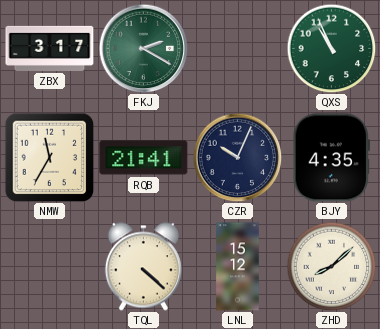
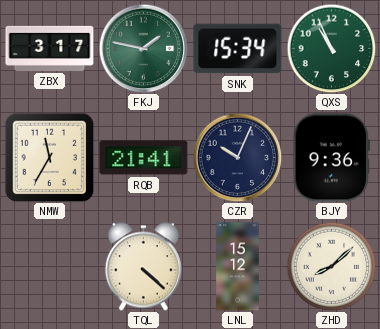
FKJ: 2:20 -> 1:47
SNK: none -> 15:34
BJY: 4:35 -> 9:36
